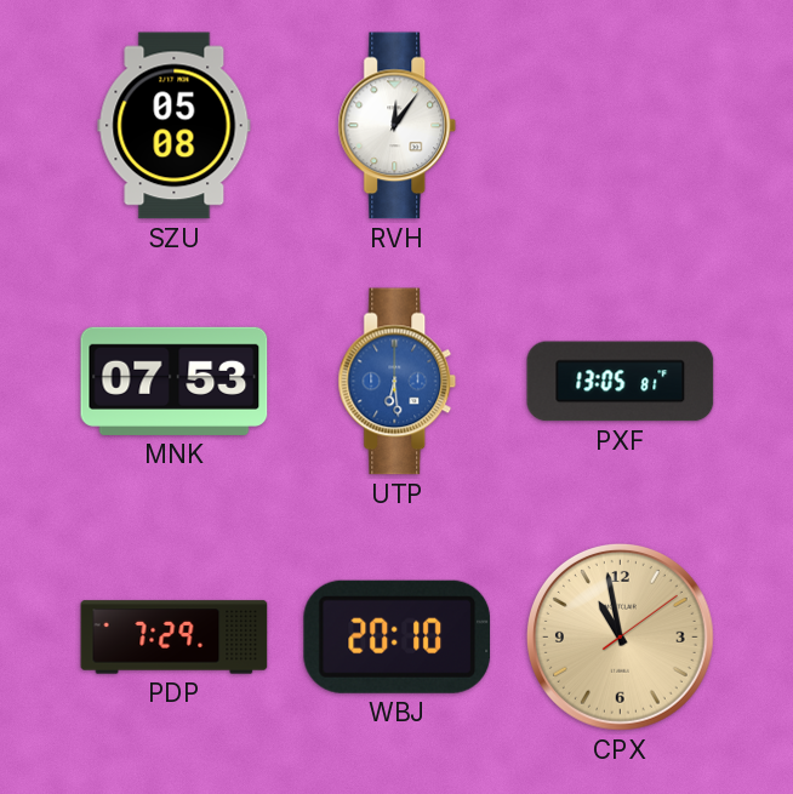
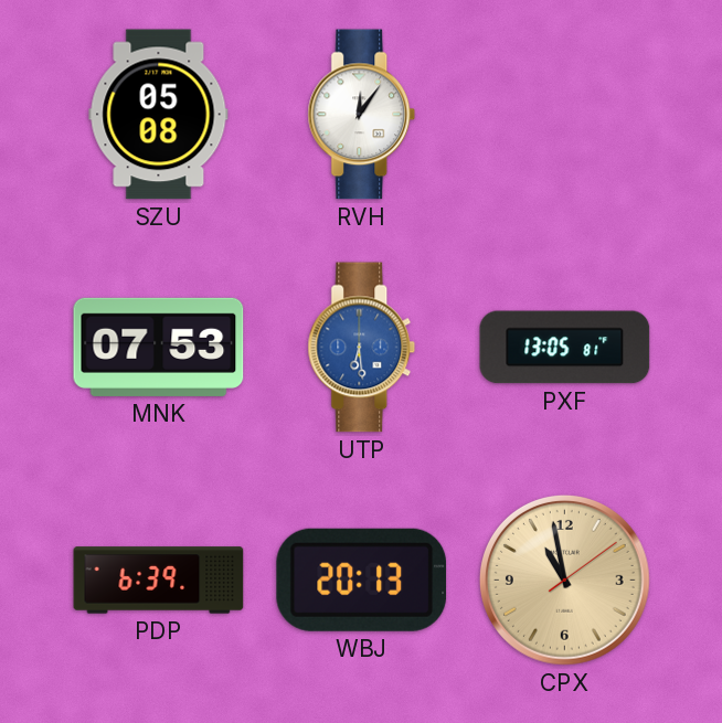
PDP: 7:29 -> 6:39
WBJ: 20:10 -> 20:13
